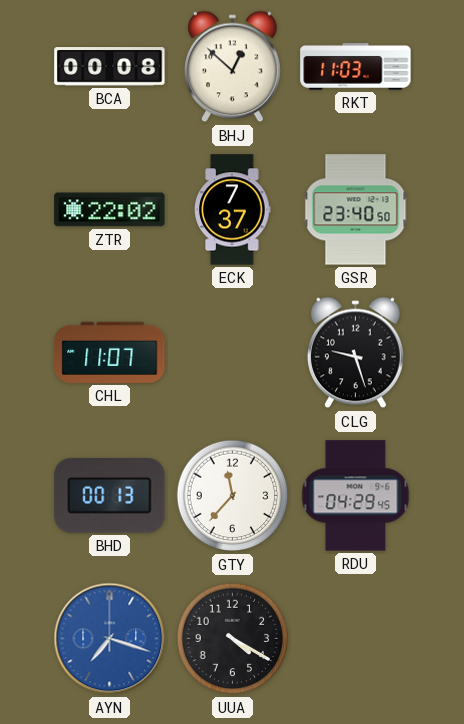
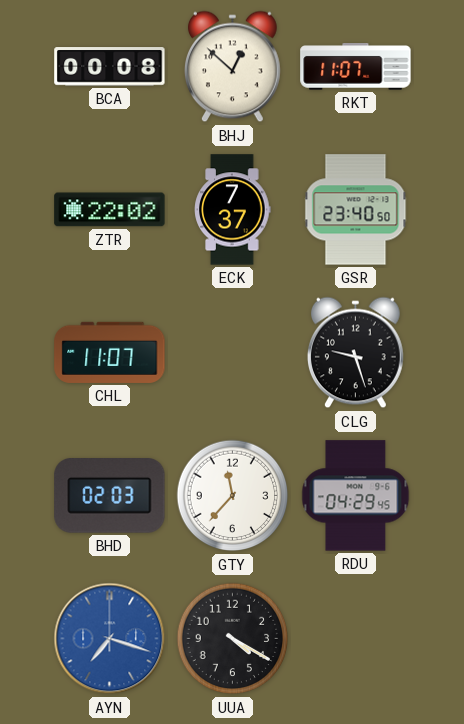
RKT: 11:03 -> 11:07
BHD: 00:13 -> 02:03
